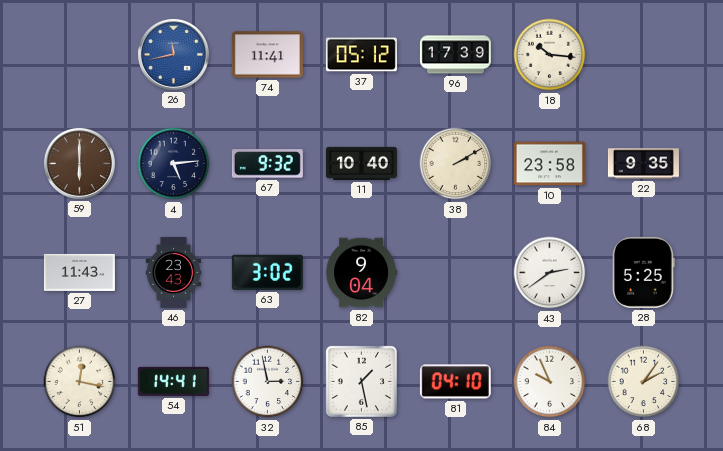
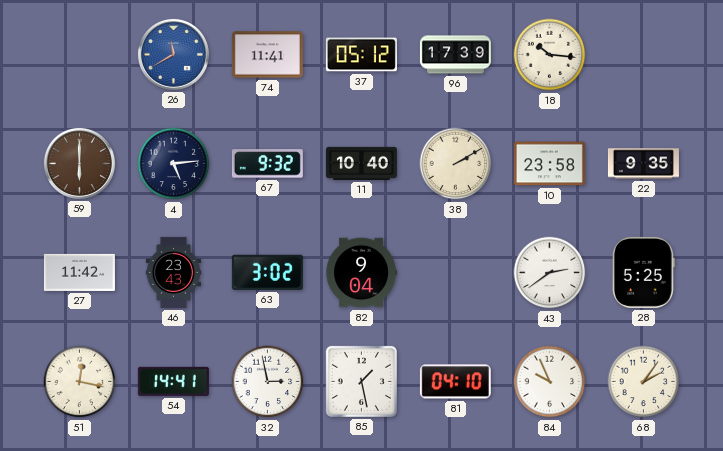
26: 11:43 -> 11:40
27: 11:43 -> 11:42
